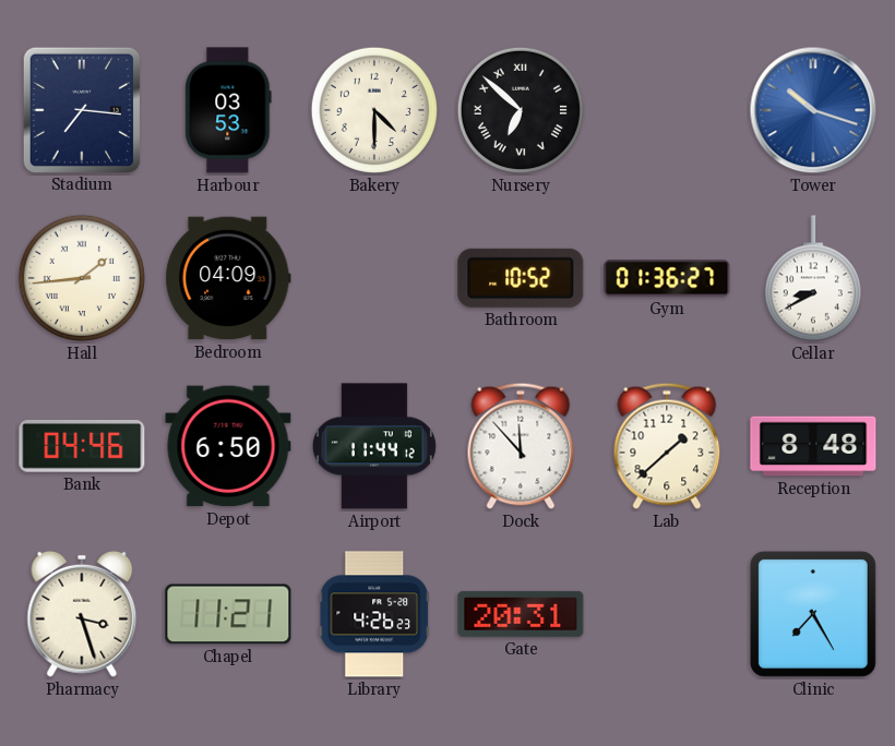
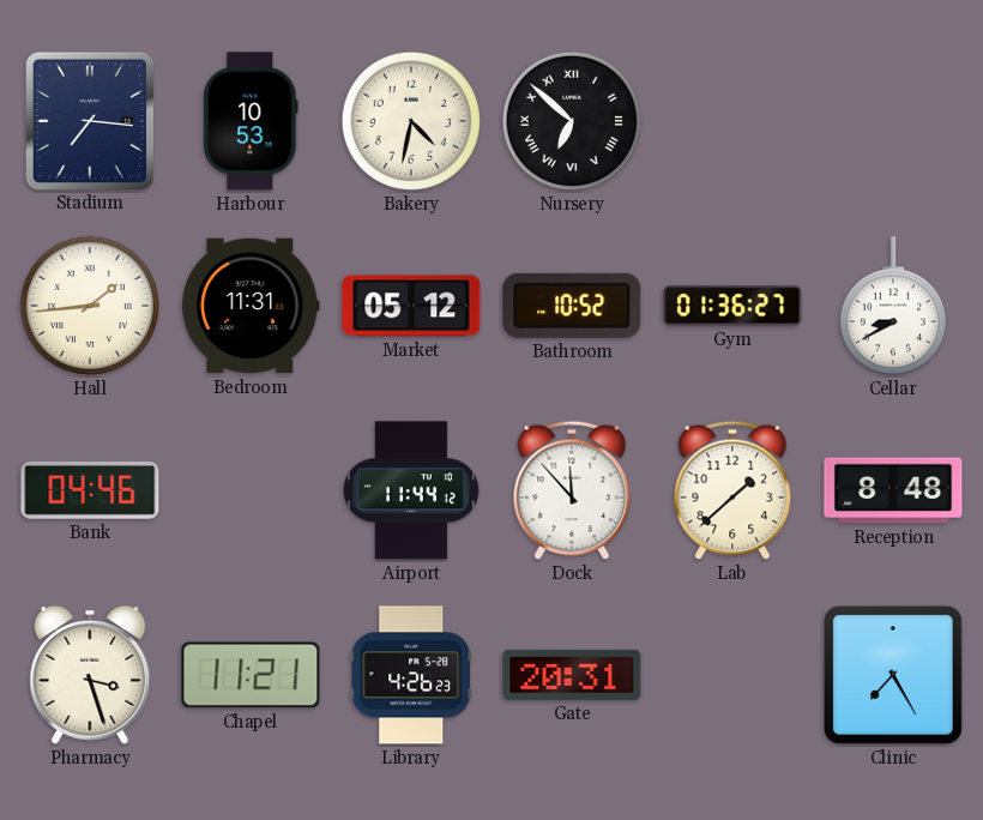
Harbour: 03:53 -> 10:53
Bakery: 4:30 -> 4:32
Tower: 10:18 -> none
Bedroom: 04:09 -> 11:31
Market: none -> 05:12
Depot: 6:50 -> none
